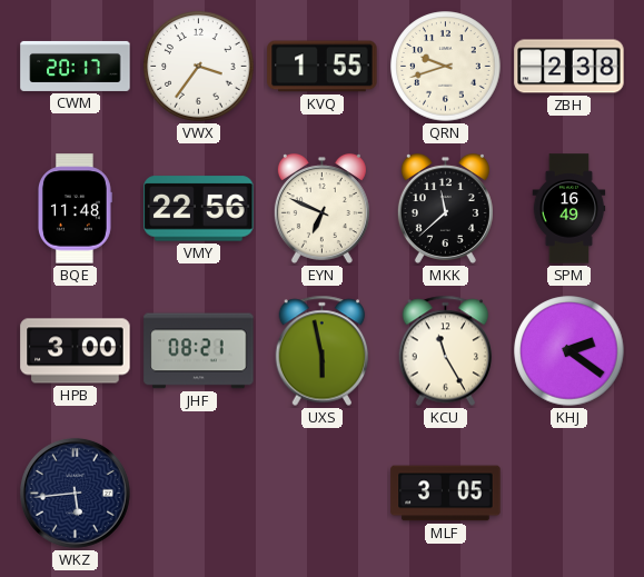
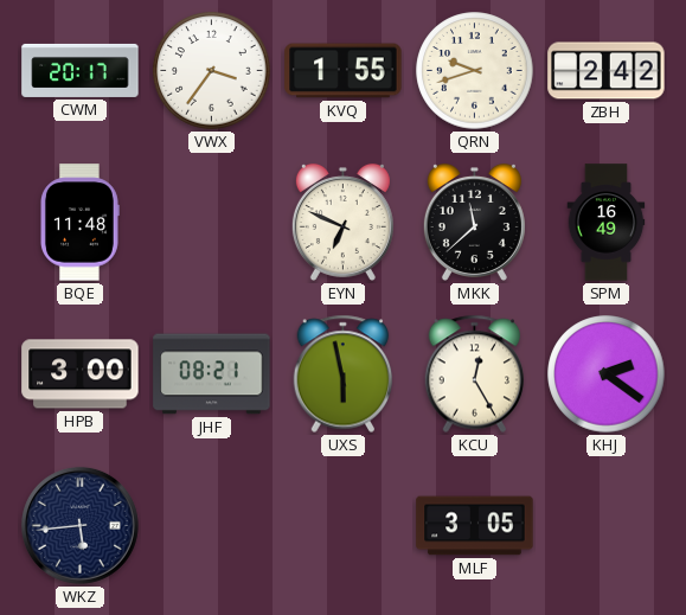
ZBH: 2:38 -> 2:42
VMY: 22:56 -> none
KCU: 11:25 -> 12:25
